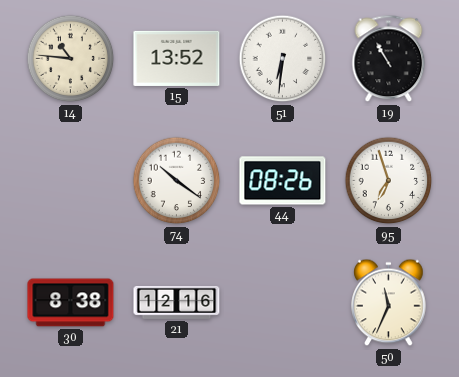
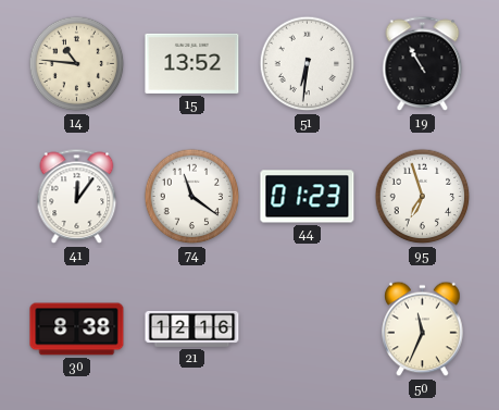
41: none -> 12:06
74: 10:21 -> 11:21
44: 08:26 -> 01:23
